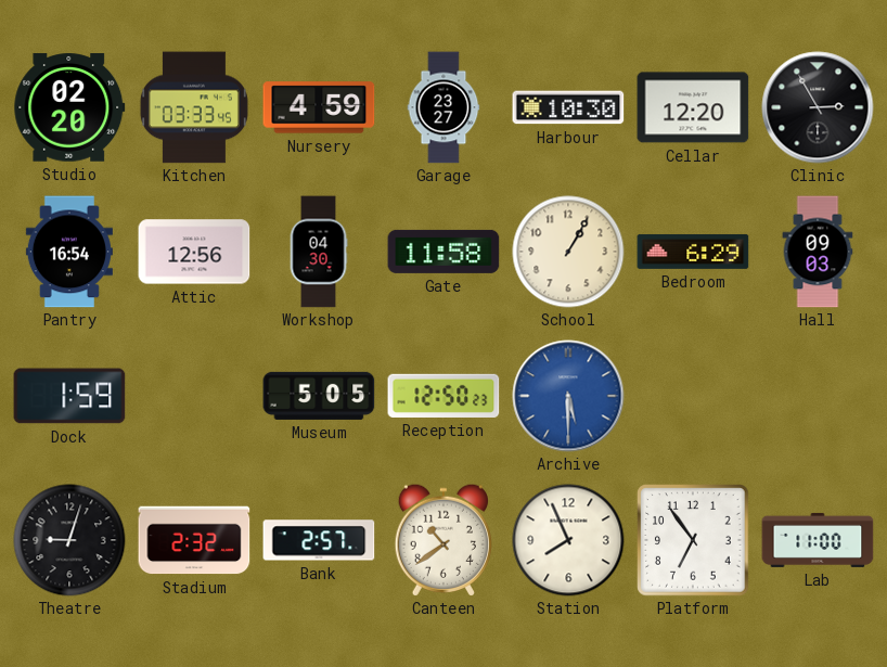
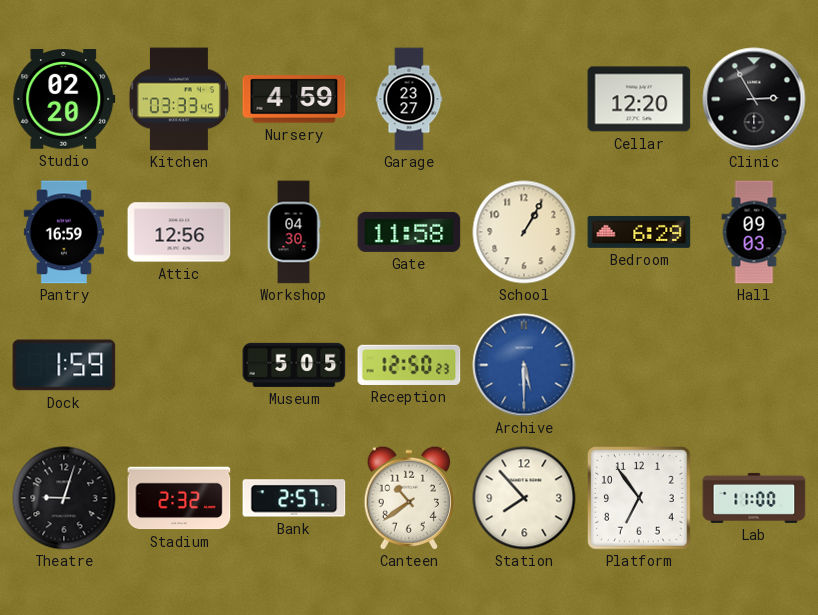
Harbour: 10:30 -> none
Pantry: 16:54 -> 16:59
Station: 7:56 -> 7:53
